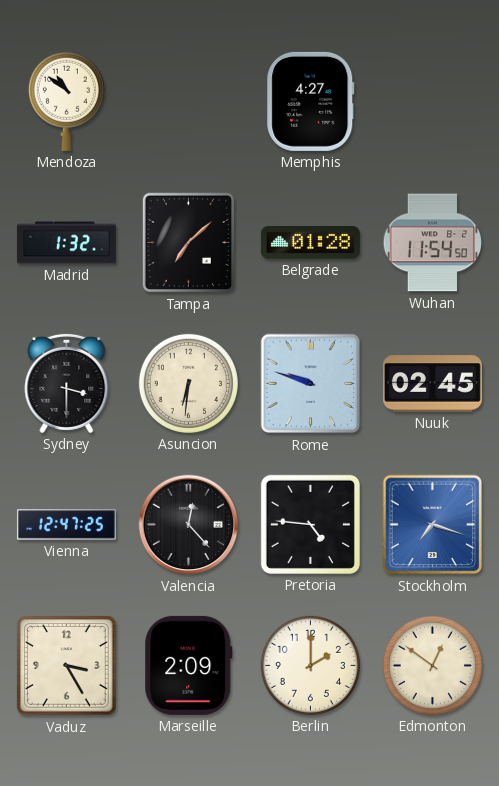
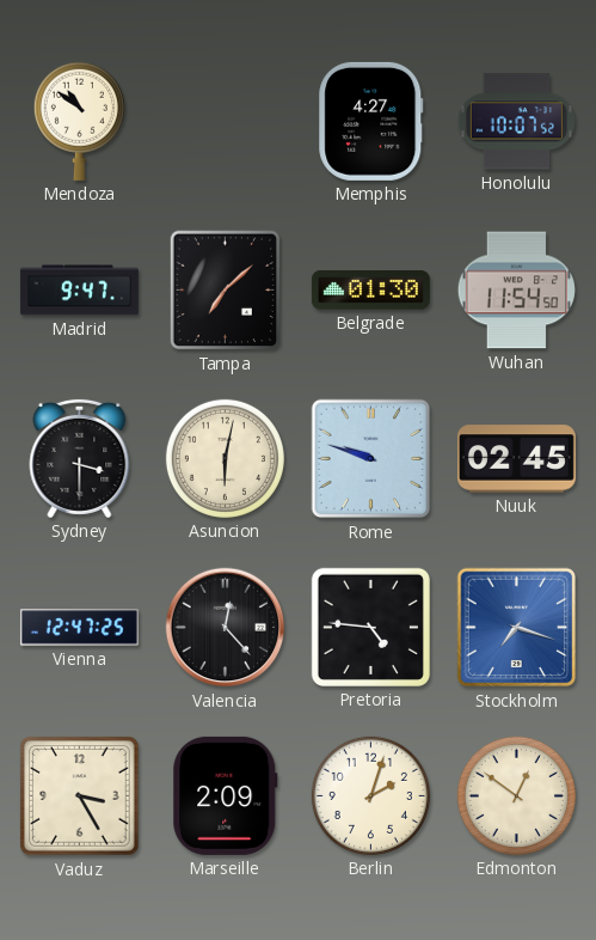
Honolulu: none -> 10:07
Madrid: 1:32 -> 9:47
Belgrade: 01:28 -> 01:30
Asuncion: 6:31 -> 6:02
Berlin: 2:00 -> 2:03
